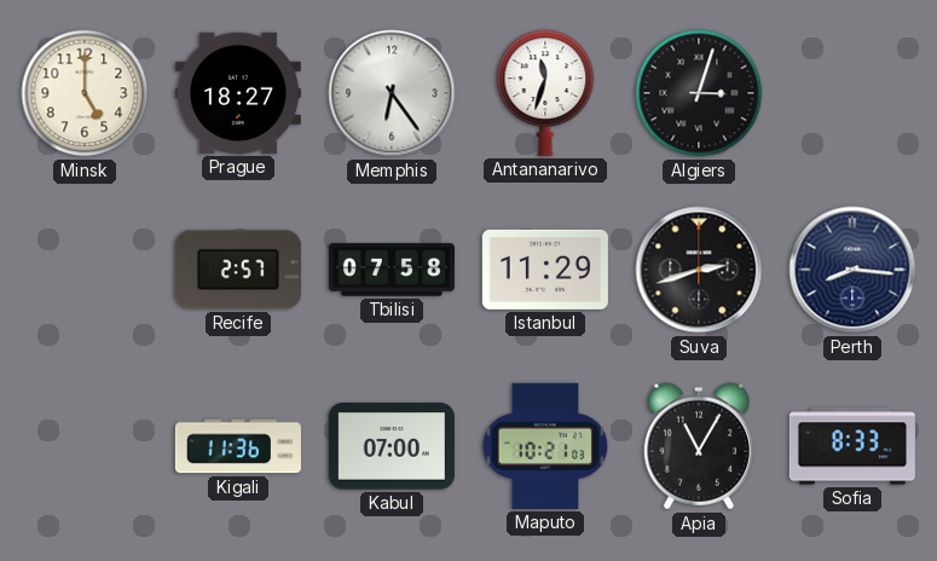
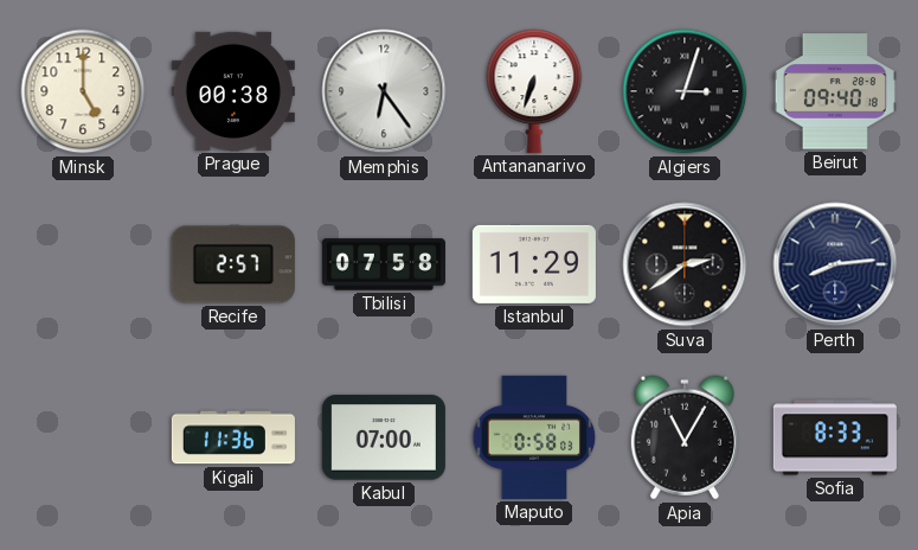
Prague: 18:27 -> 00:38
Antananarivo: 11:33 -> 6:33
Beirut: none -> 09:40
Suva: 2:42 -> 2:39
Perth: 8:16 -> 8:14
Maputo: 10:21 -> 0:58
